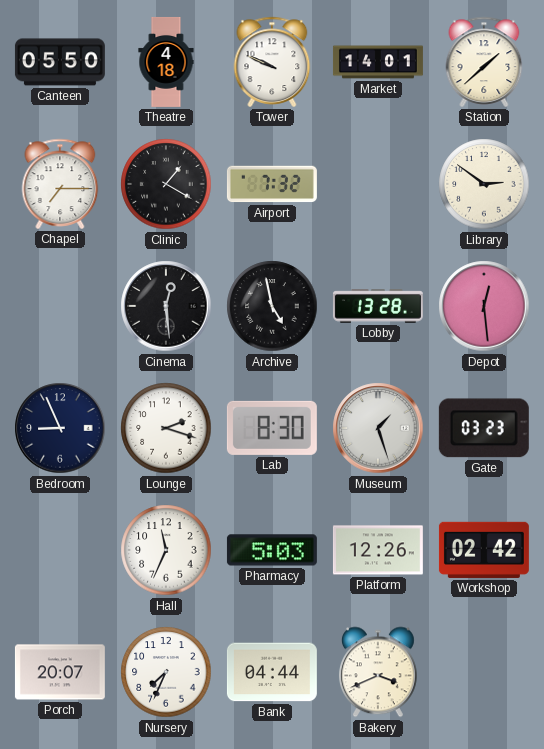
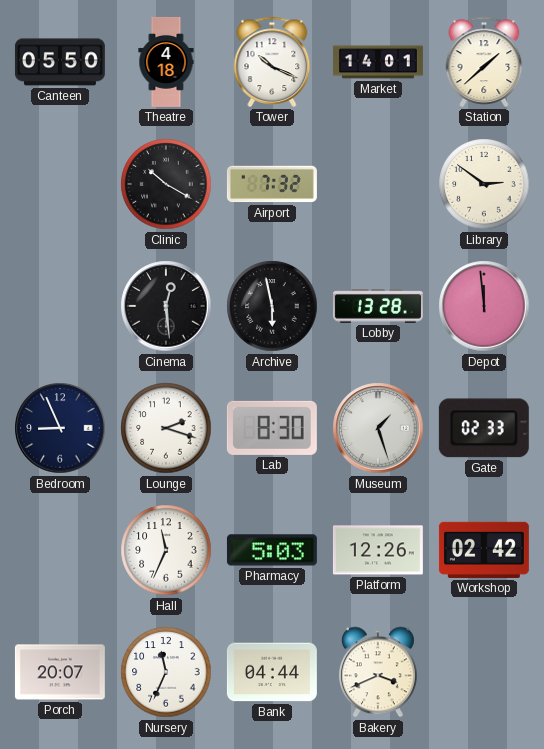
Tower: 9:49 -> 10:19
Chapel: 7:15 -> none
Clinic: 1:20 -> 10:20
Archive: 4:58 -> 5:58
Depot: 12:29 -> 11:59
Gate: 03:23 -> 02:33
Nursery: 7:34 -> 11:34
